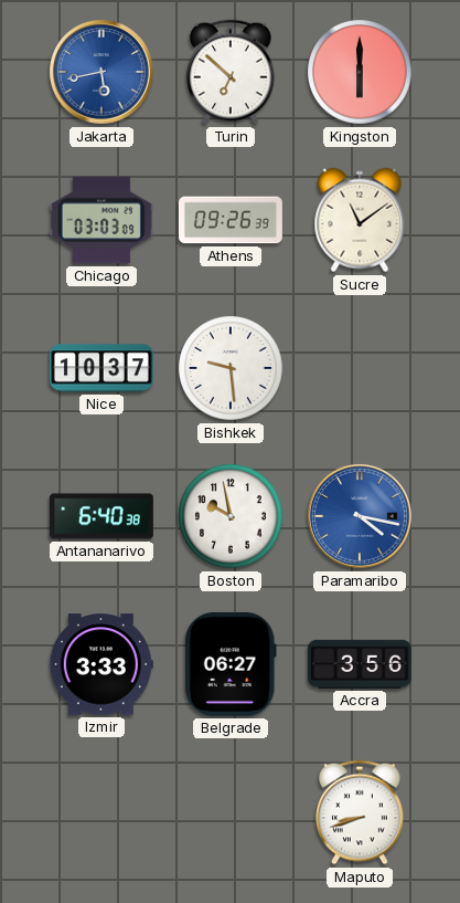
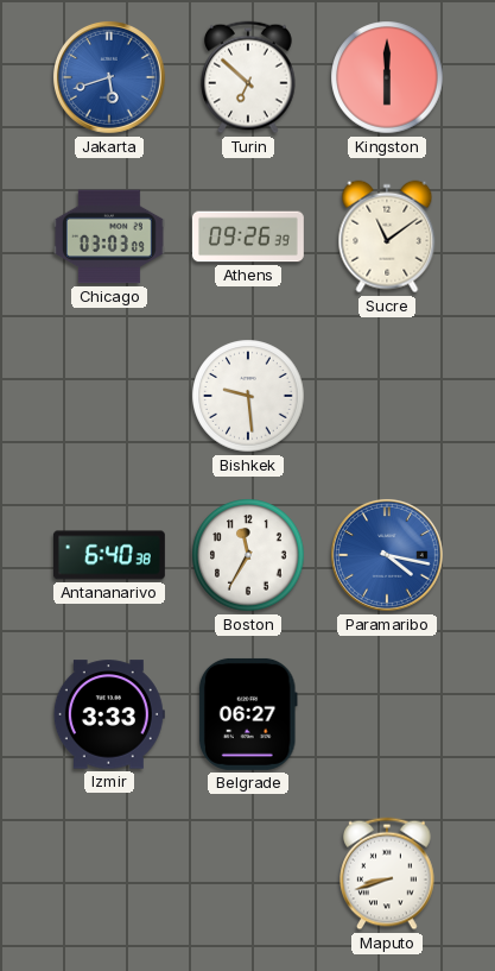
Jakarta: 5:43 -> 5:42
Nice: 10:37 -> none
Boston: 9:58 -> 11:35
Accra: 3:56 -> none
